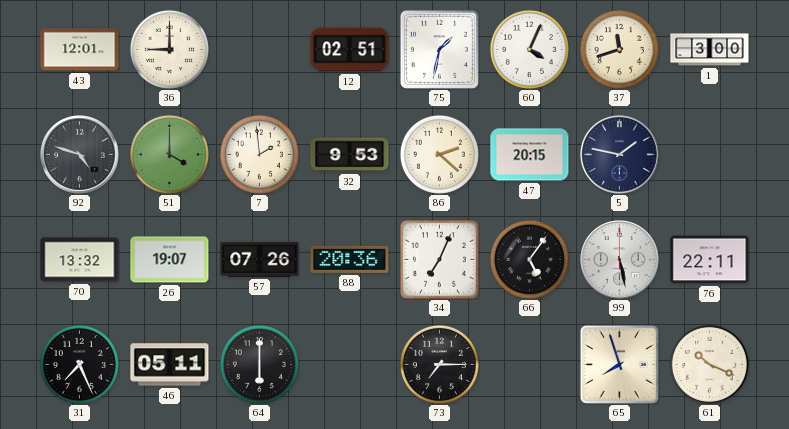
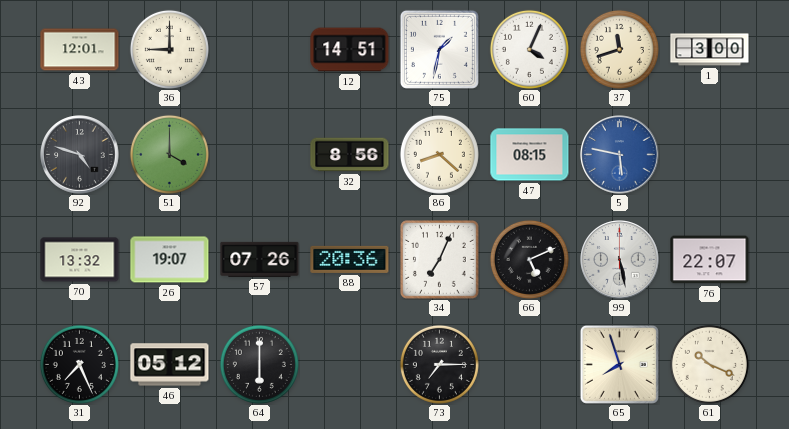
12: 02:51 -> 14:51
7: 1:59 -> none
32: 9:53 -> 8:56
86: 2:22 -> 8:22
47: 20:15 -> 08:15
5: 1:47 -> 5:47
5 dial: navy -> blue
66: 5:06 -> 5:11
76: 22:11 -> 22:07
46: 05:11 -> 05:12
